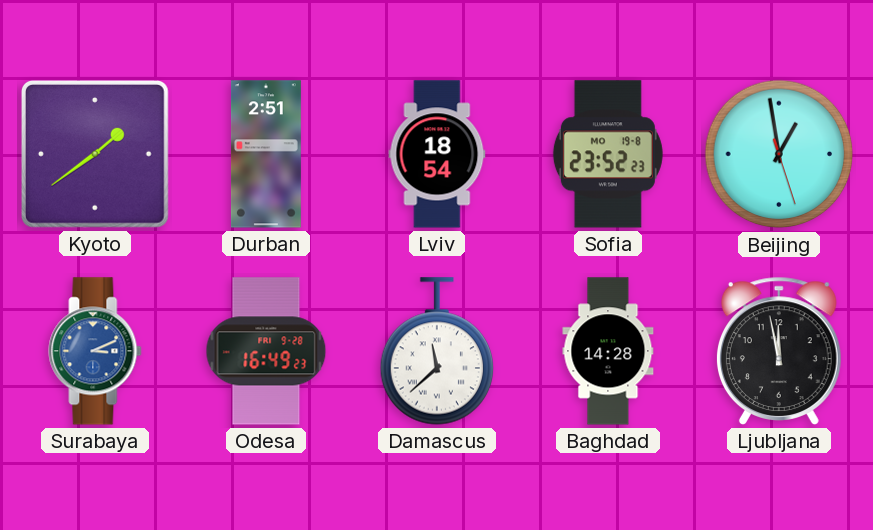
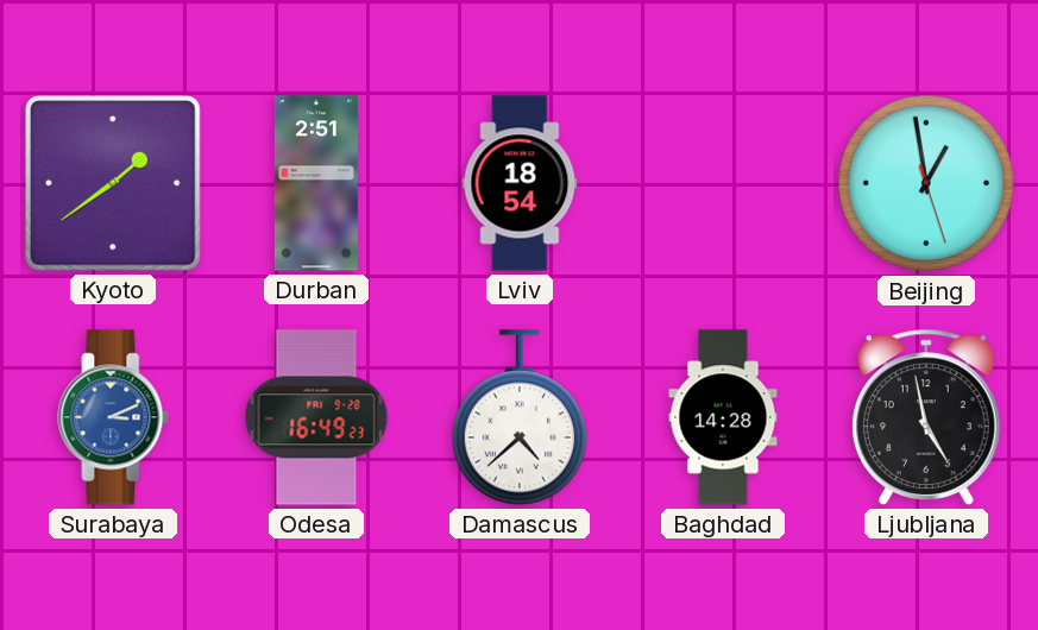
Sofia: 23:52 -> none
Damascus: 11:38 -> 4:38
Ljubljana: 11:58 -> 4:58
